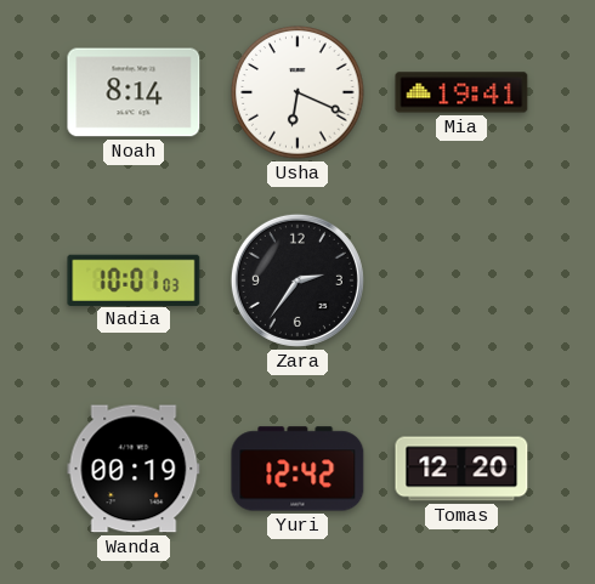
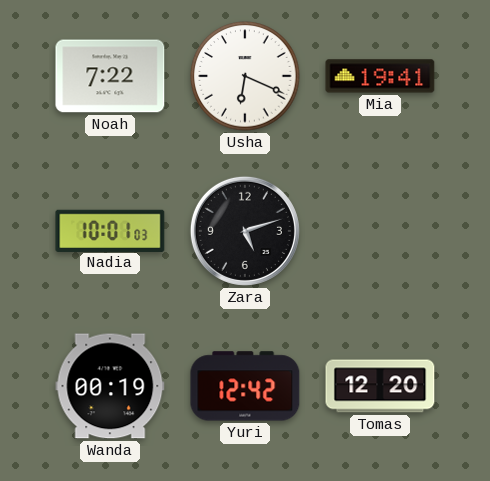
Noah: 8:14 -> 7:22
Zara: 2:36 -> 5:12
